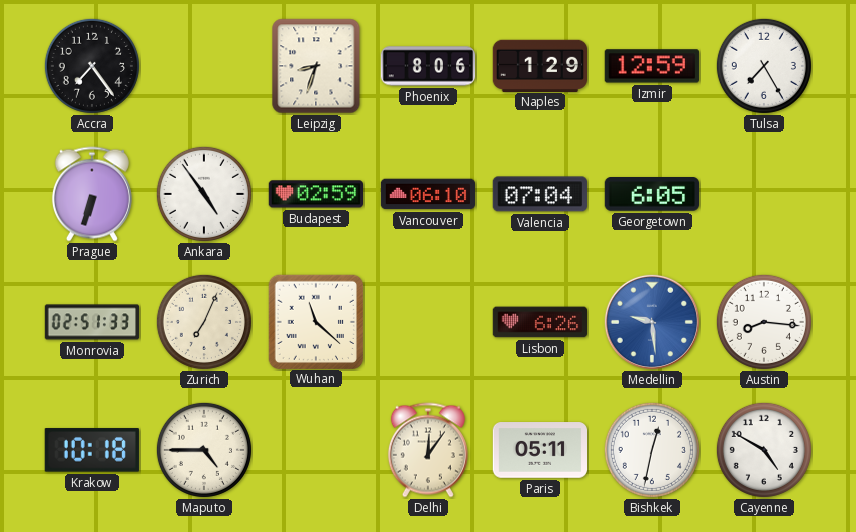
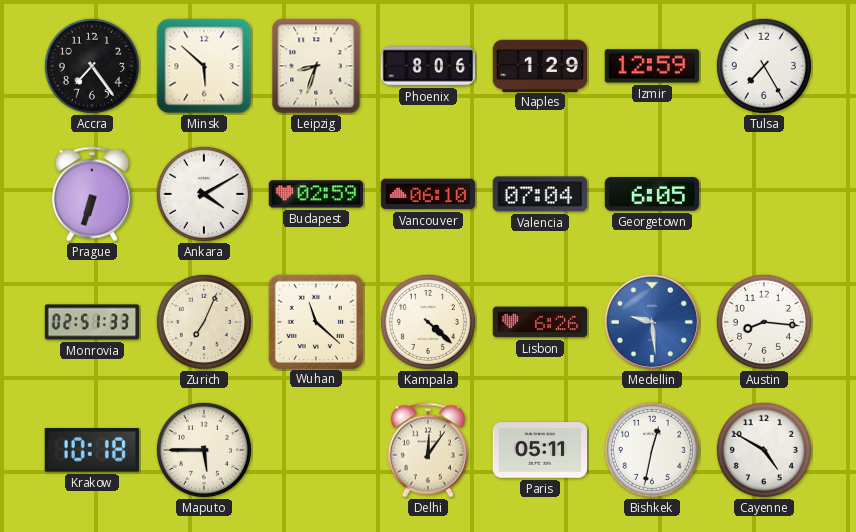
Minsk: none -> 5:52
Ankara: 4:54 -> 4:10
Kampala: none -> 4:22
Maputo: 4:45 -> 5:45
